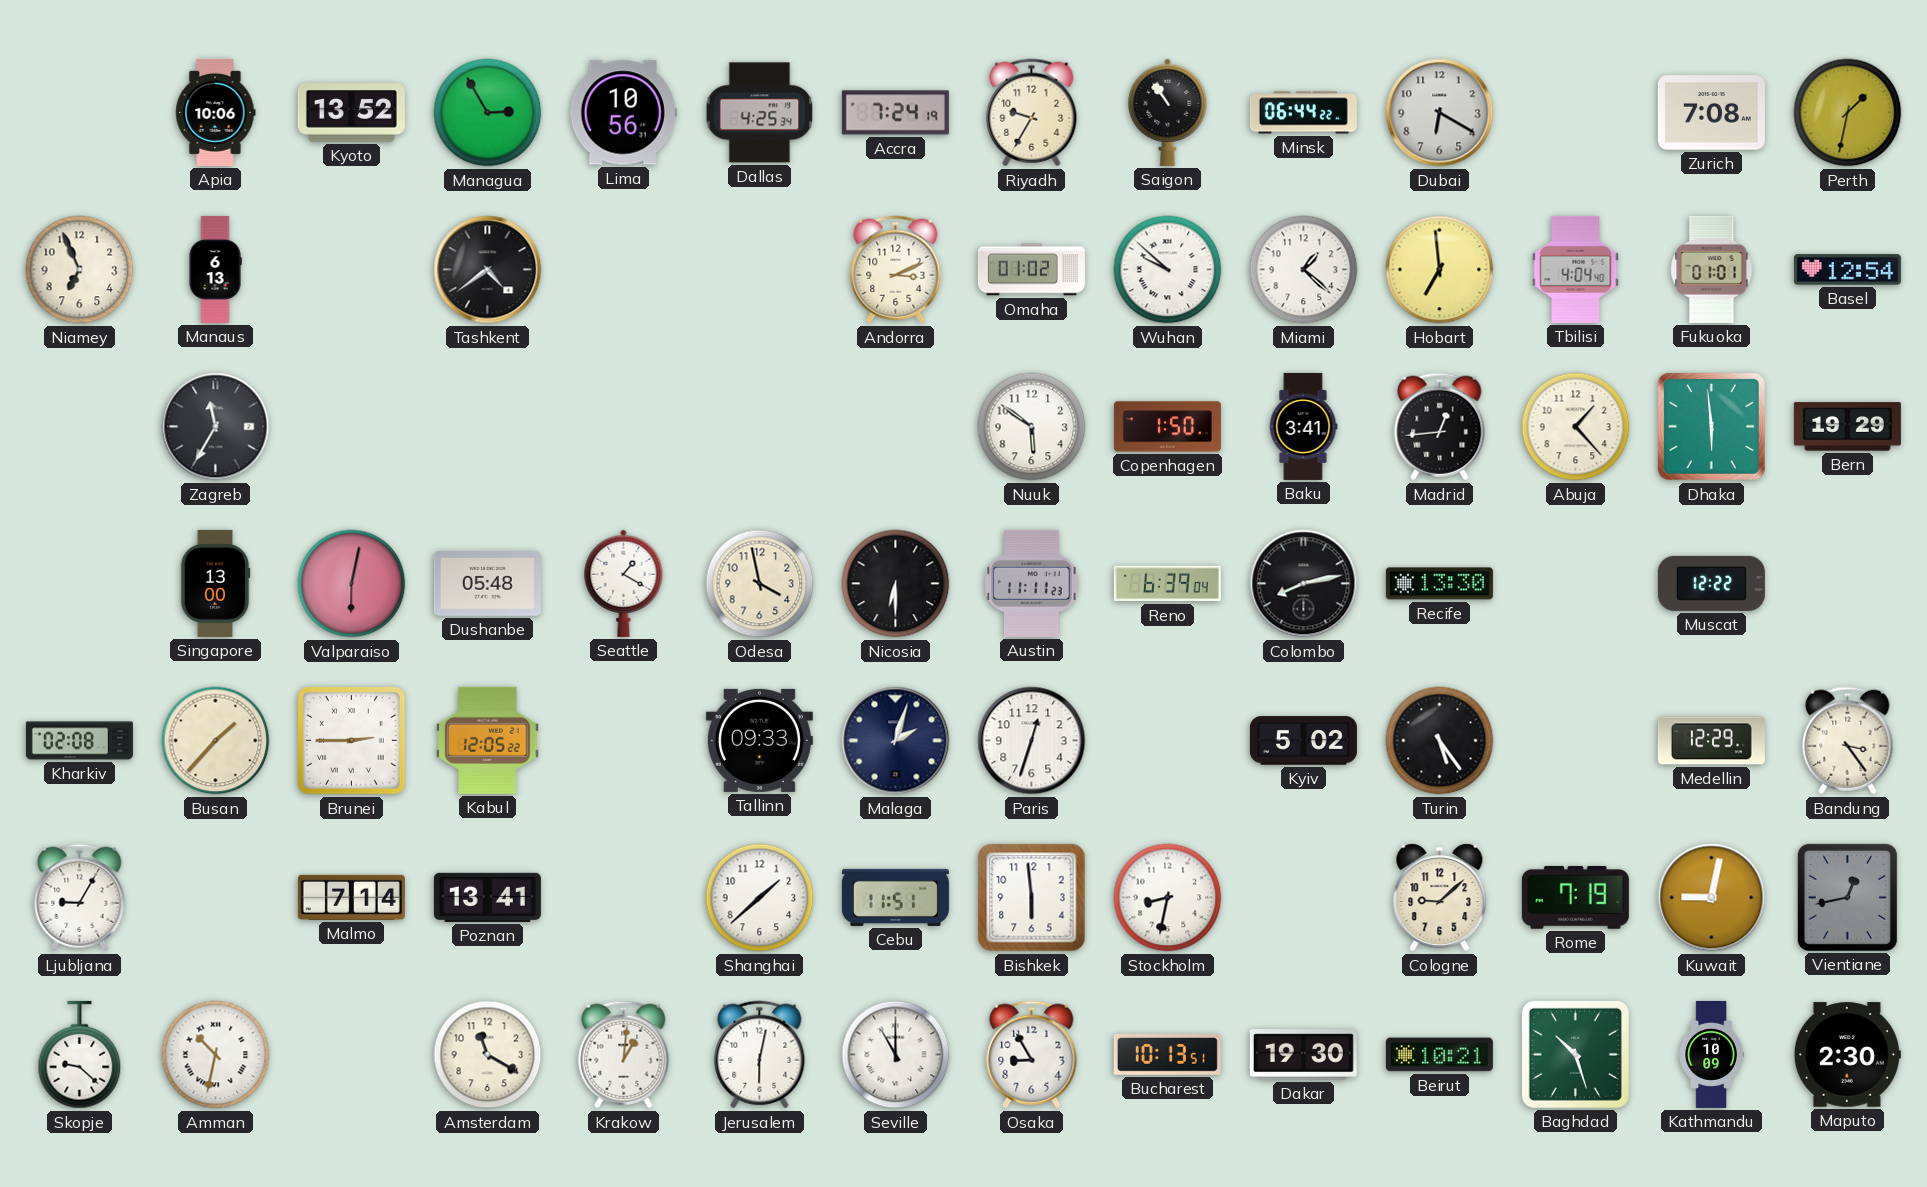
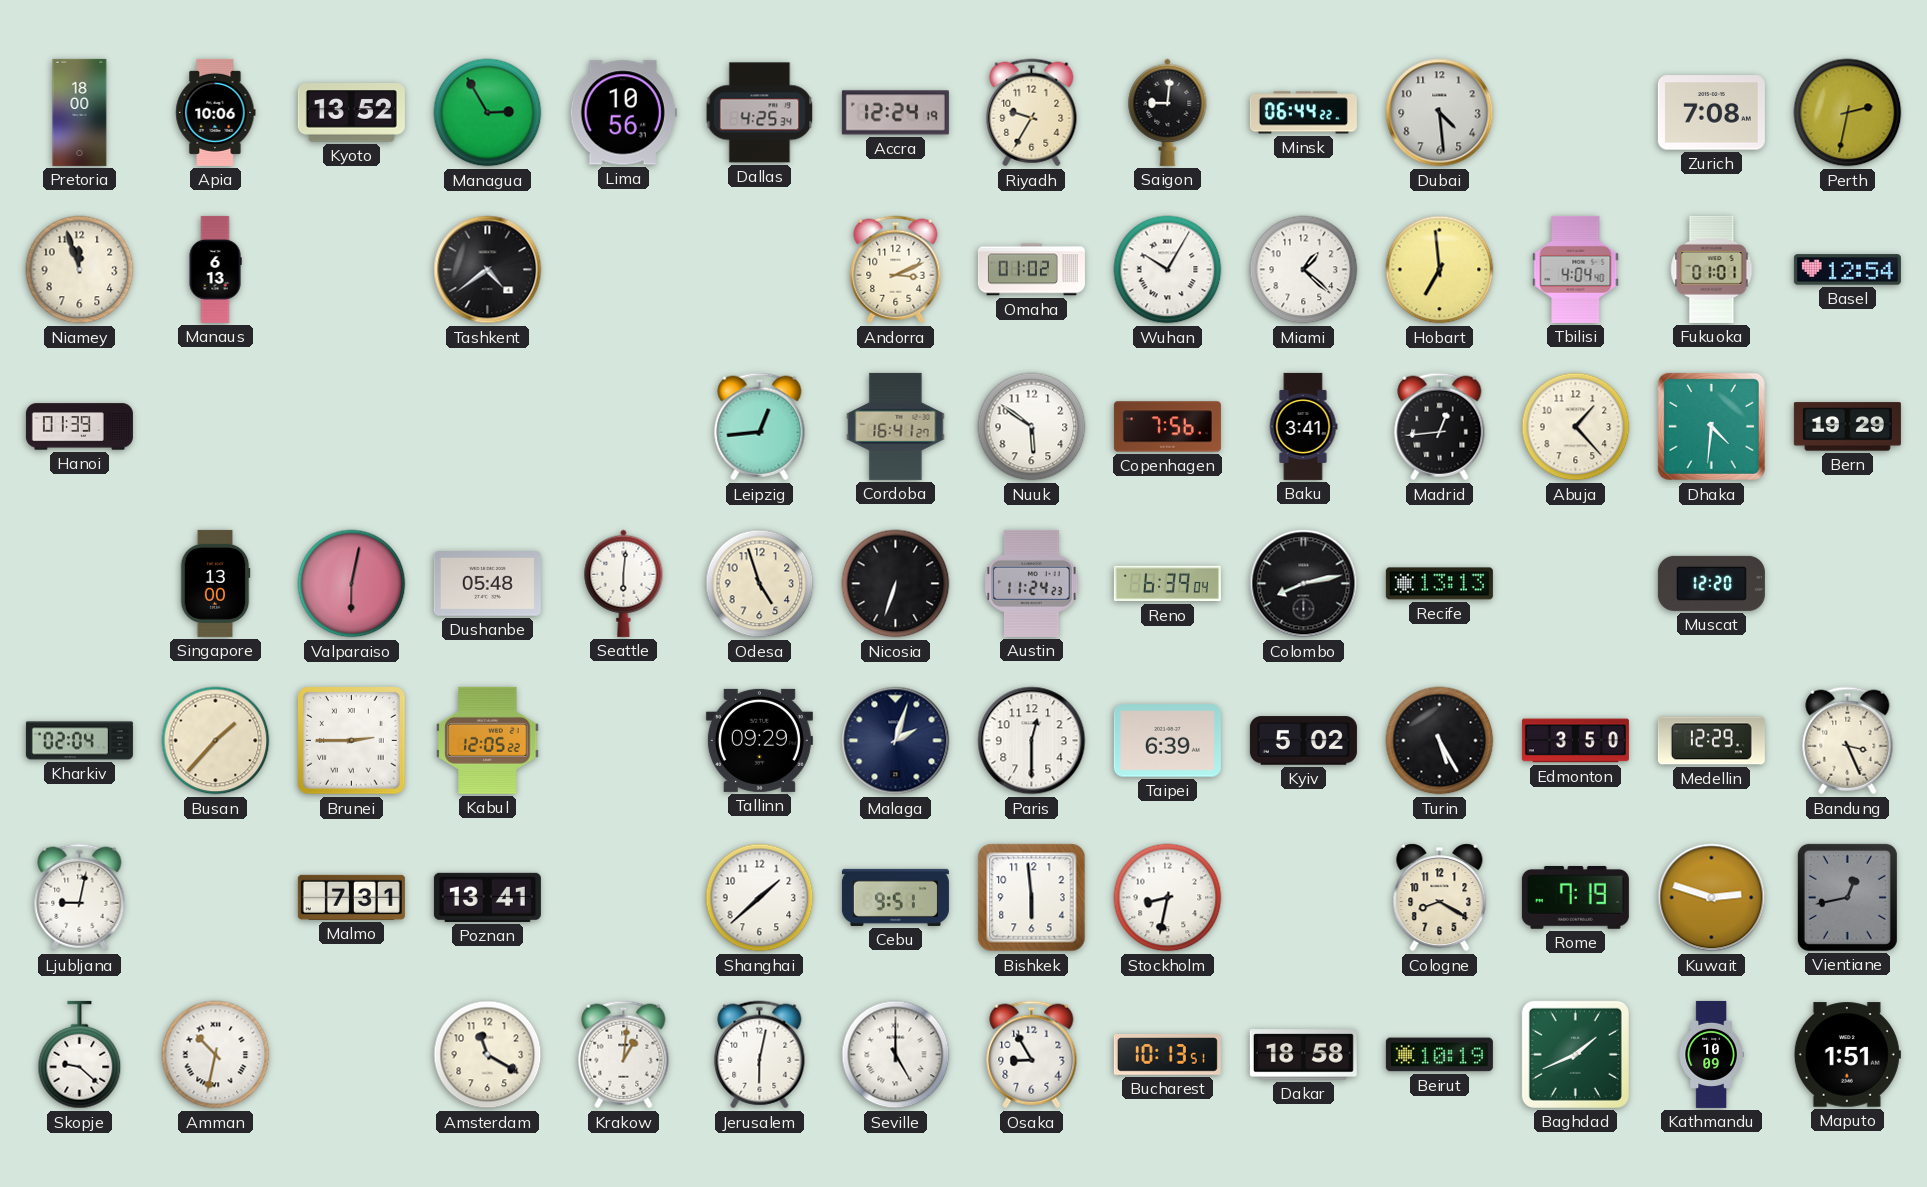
Pretoria: none -> 18:00
Accra: 7:24 -> 12:24
Saigon: 10:54 -> 9:01
Dubai: 6:20 -> 4:29
Perth: 1:32 -> 2:32
Niamey: 6:56 -> 11:57
Wuhan: 9:52 -> 10:05
Hanoi: none -> 01:39
Zagreb: 11:35 -> none
Leipzig: none -> 12:44
Cordoba: none -> 16:41
Copenhagen: 1:50 -> 7:56
Dhaka: 5:59 -> 4:31
Seattle: 1:20 -> 6:01
Odesa: 3:58 -> 4:57
Nicosia: 6:30 -> 6:33
Austin: 11:11 -> 11:24
Recife: 13:30 -> 13:13
Muscat: 12:22 -> 12:20
Kharkiv: 02:08 -> 02:04
Tallinn: 09:33 -> 09:29
Paris: 12:33 -> 12:30
Taipei: none -> 6:39
Turin: 5:24 -> 5:25
Edmonton: none -> 3:50
Bandung: 3:24 -> 3:26
Ljubljana: 9:05 -> 9:02
Malmo: 7:14 -> 7:31
Cebu: 11:51 -> 9:51
Cologne: 9:08 -> 8:20
Kuwait: 9:02 -> 2:48
Seville: 11:00 -> 5:00
Dakar: 19:30 -> 18:58
Beirut: 10:21 -> 10:19
Baghdad: 10:27 -> 1:41
Maputo: 2:30 -> 1:51
